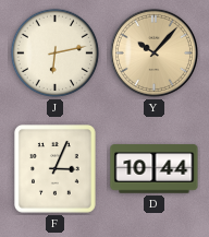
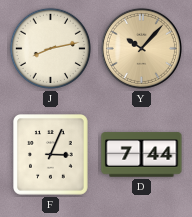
J: 6:13 -> 8:13
D: 10:44 -> 7:44
